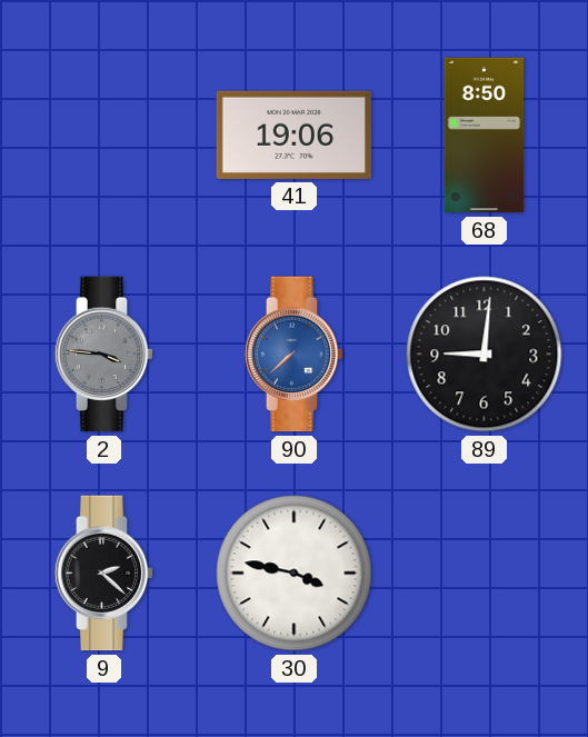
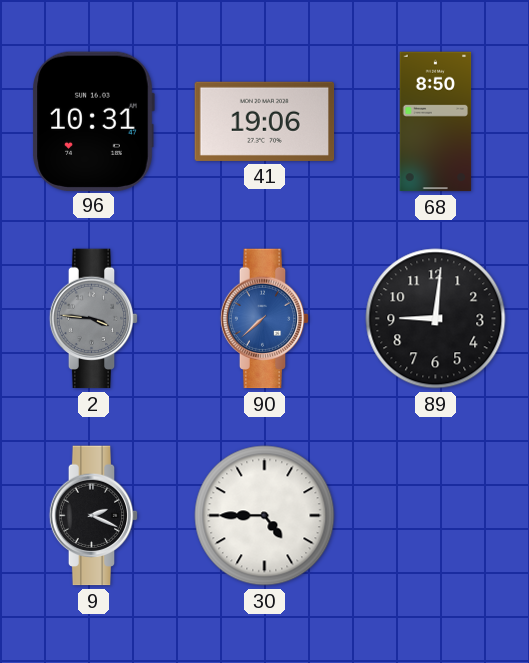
96: none -> 10:31
9: 2:22 -> 2:19
30: 3:47 -> 4:45
